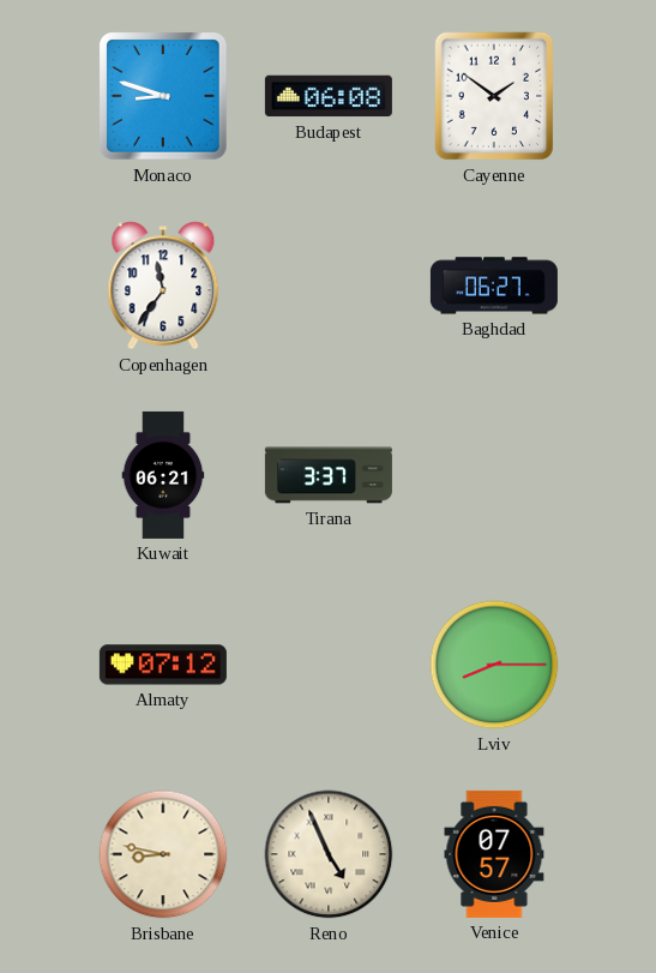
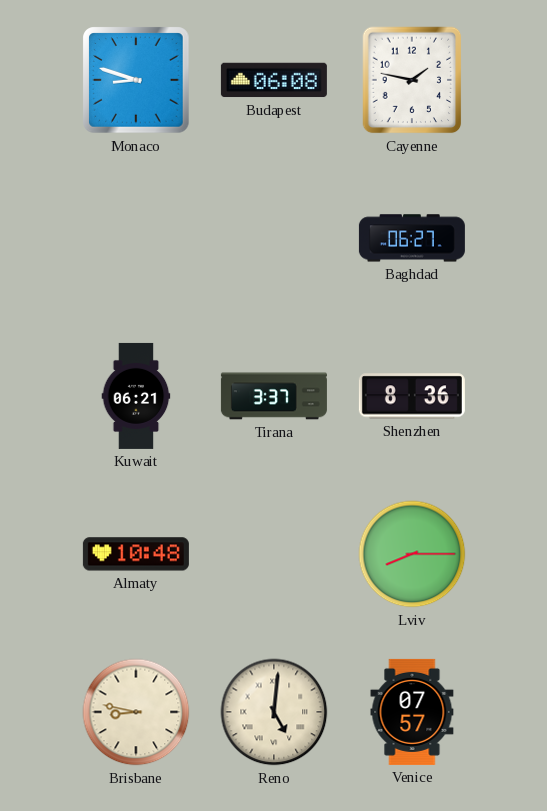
Cayenne: 1:51 -> 1:47
Copenhagen: 11:36 -> none
Shenzhen: none -> 8:36
Almaty: 07:12 -> 10:48
Reno: 4:56 -> 5:01
